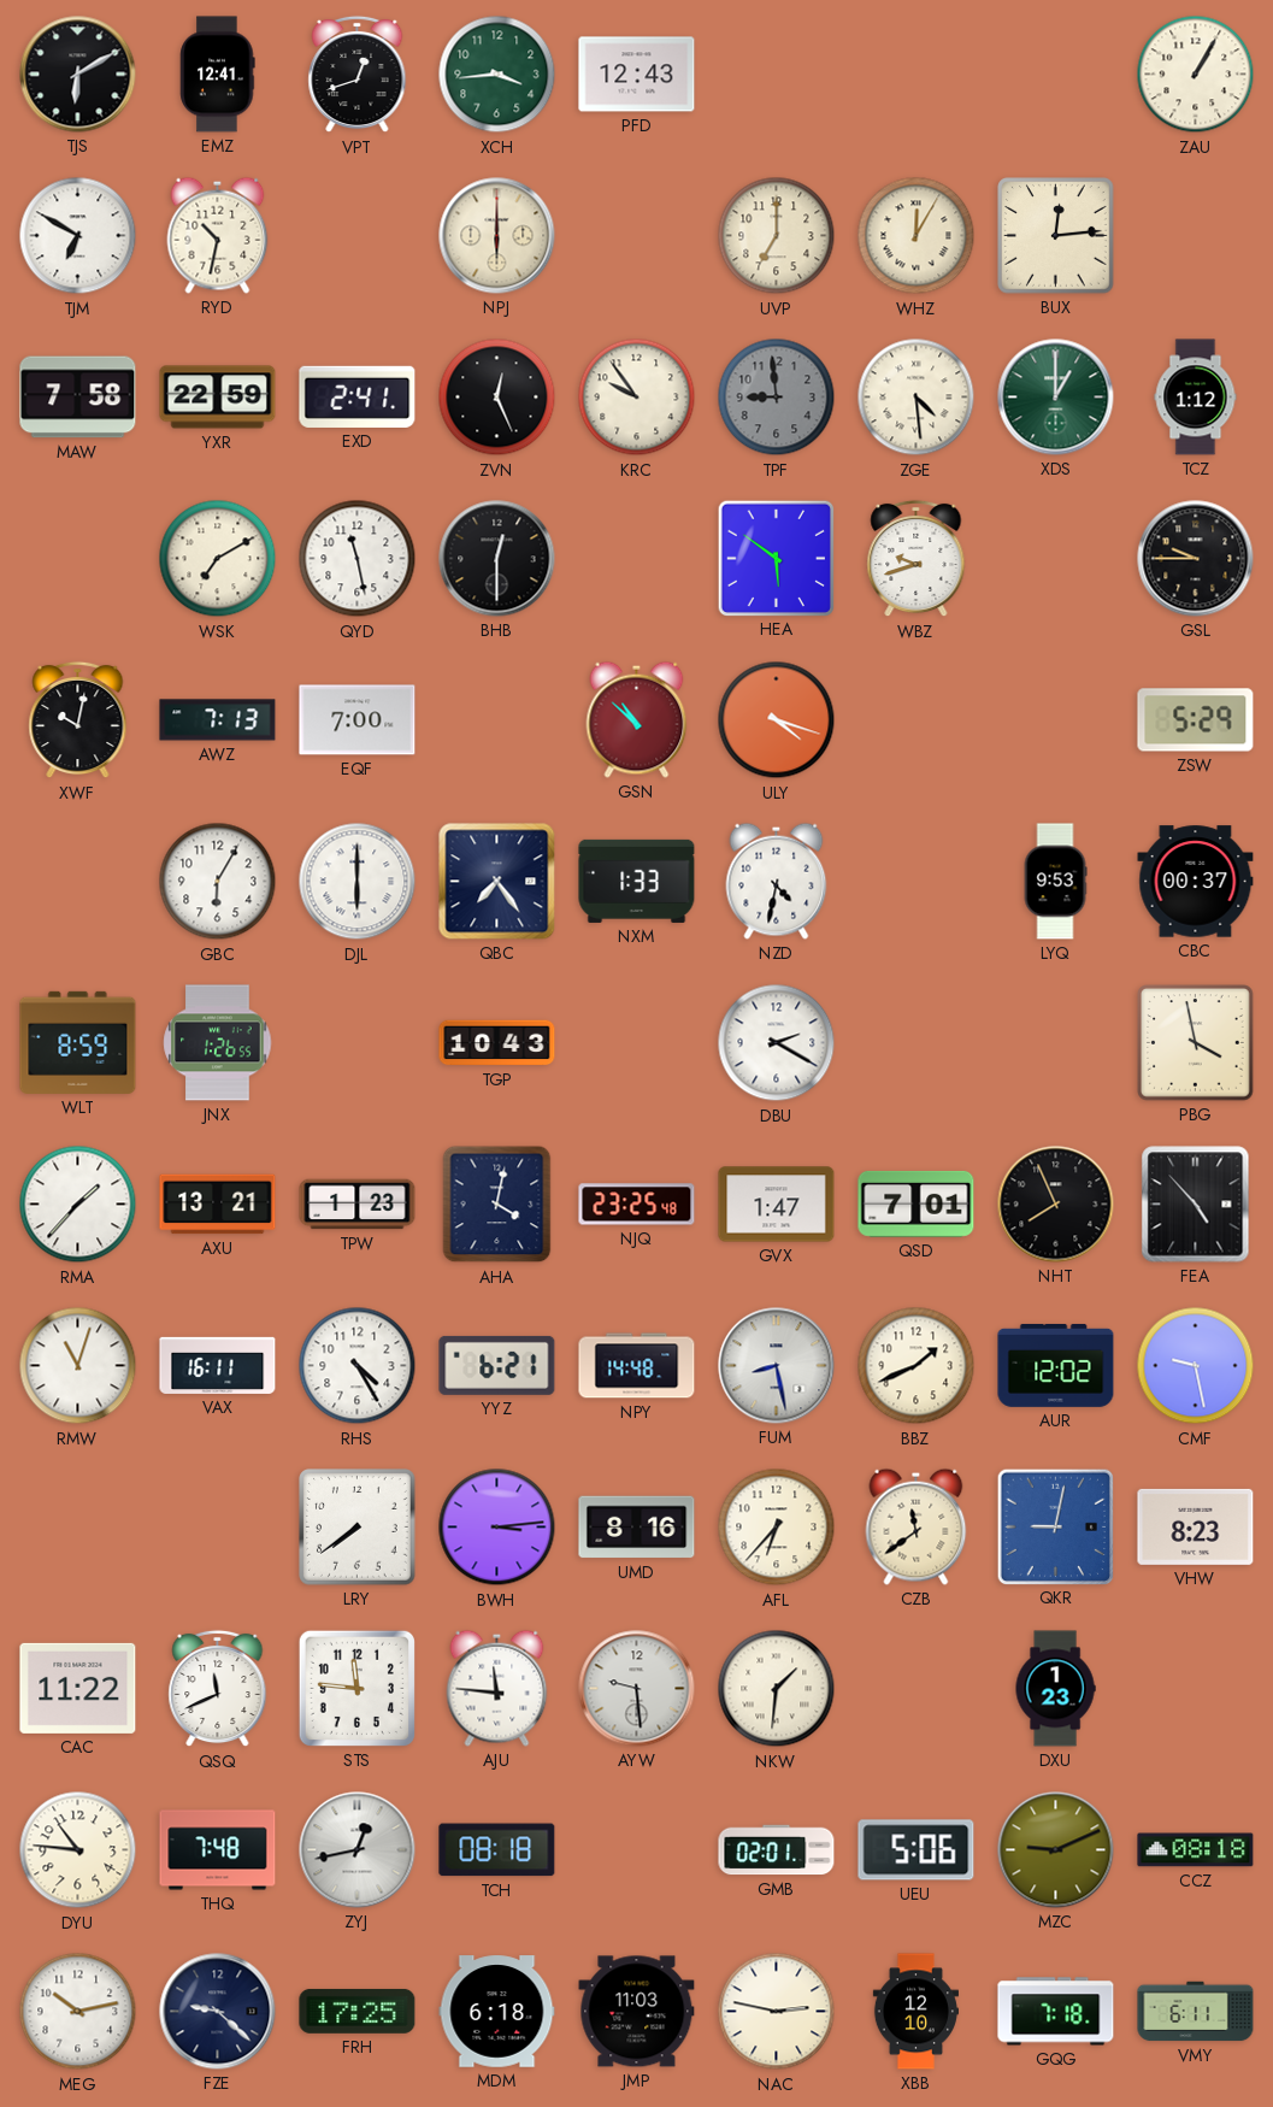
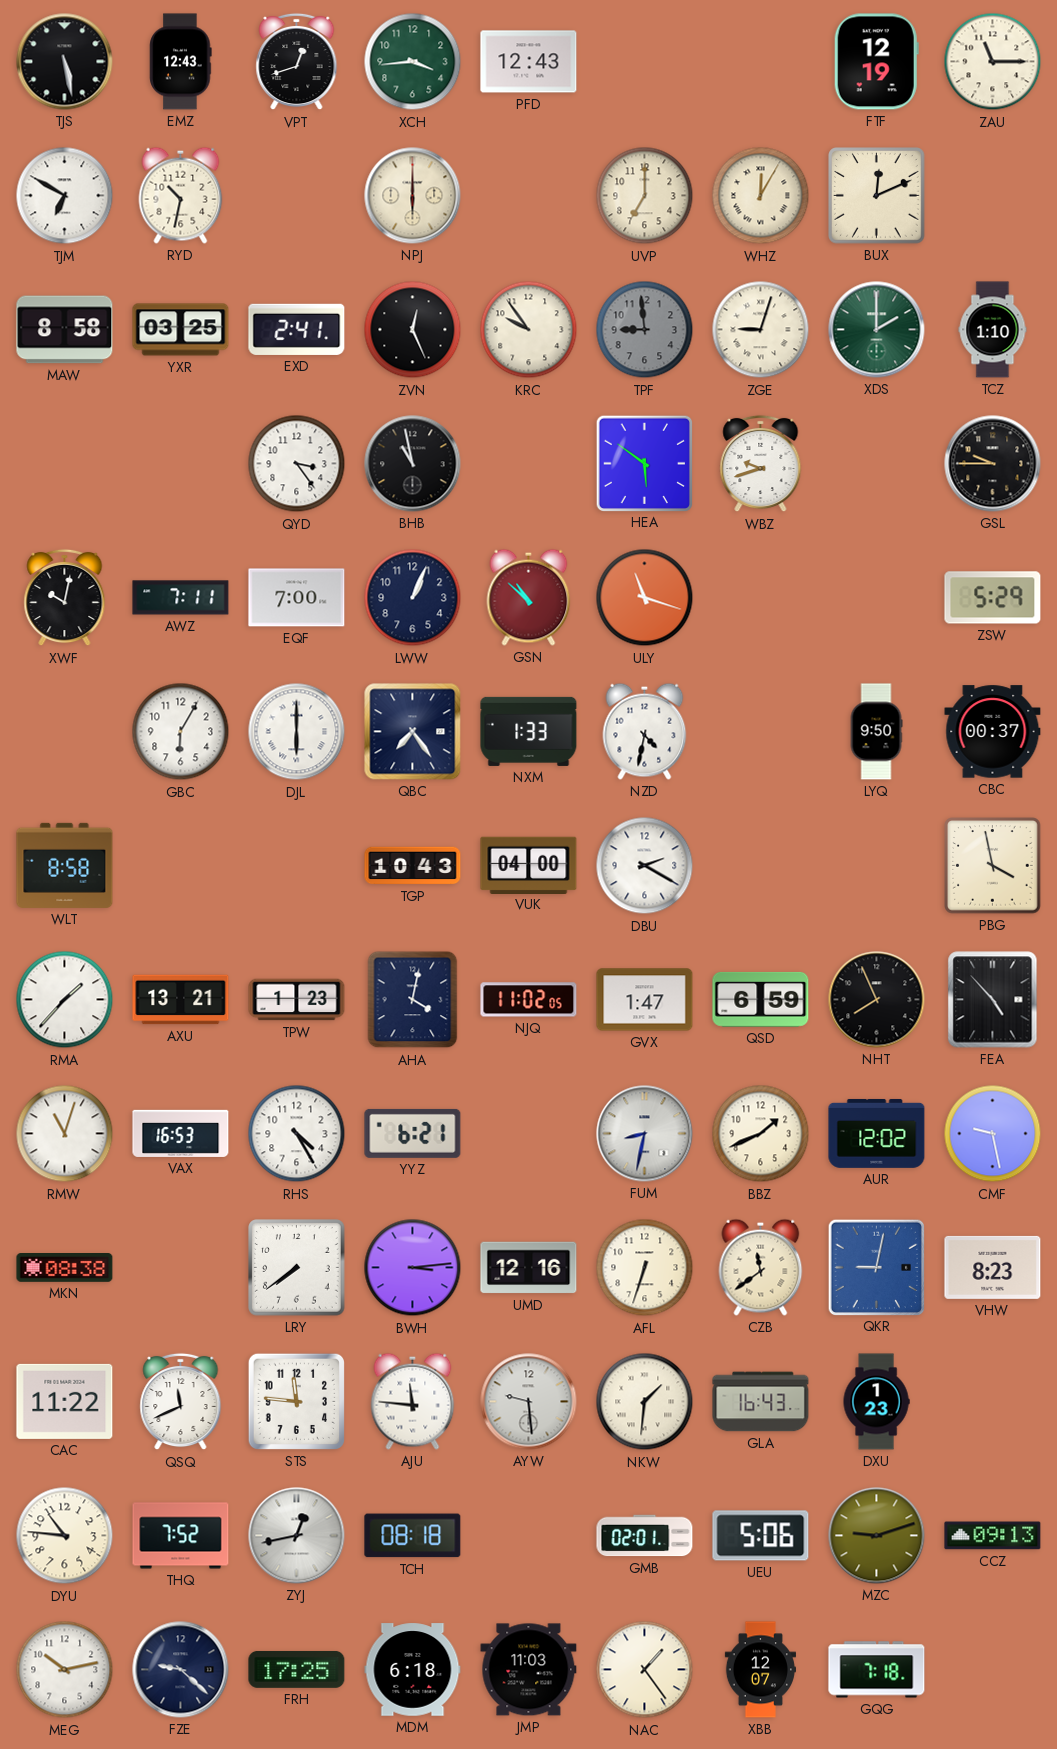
TJS: 6:10 -> 5:28
EMZ: 12:41 -> 12:43
FTF: none -> 12:19
ZAU: 1:05 -> 11:15
BUX: 12:14 -> 12:11
MAW: 7:58 -> 8:58
YXR: 22:59 -> 03:25
ZGE: 4:29 -> 9:03
XDS: 1:00 -> 2:00
TCZ: 1:12 -> 1:10
WSK: 7:10 -> none
QYD: 11:28 -> 3:24
BHB: 12:30 -> 10:58
AWZ: 7:13 -> 7:11
LWW: none -> 1:04
ULY: 4:18 -> 11:18
LYQ: 9:53 -> 9:50
WLT: 8:59 -> 8:58
JNX: 1:26 -> none
VUK: none -> 04:00
NJQ: 23:25 -> 11:02
QSD: 7:01 -> 6:59
VAX: 16:11 -> 16:53
NPY: 14:48 -> none
FUM: 8:28 -> 8:32
MKN: none -> 08:38
UMD: 8:16 -> 12:16
AFL: 6:37 -> 6:33
GLA: none -> 16:43
THQ: 7:48 -> 7:52
MZC: 9:11 -> 9:12
CCZ: 08:18 -> 09:13
NAC: 2:47 -> 1:24
XBB: 12:10 -> 12:07
VMY: 6:11 -> none
